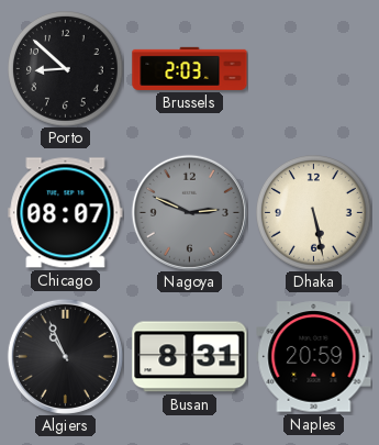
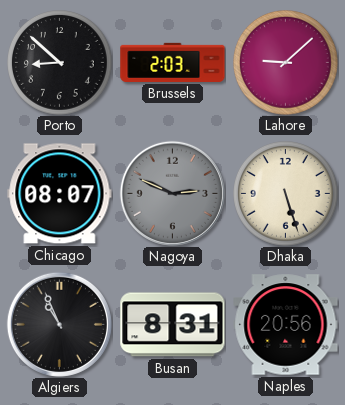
Lahore: none -> 9:08
Dhaka: 5:28 -> 5:27
Naples: 20:59 -> 20:56
